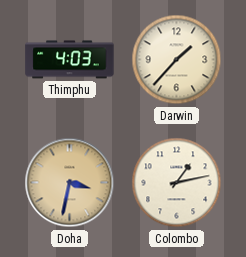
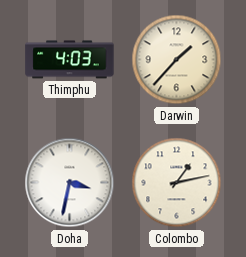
Doha dial: champagne -> white
